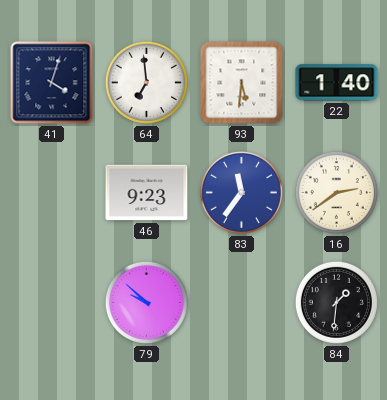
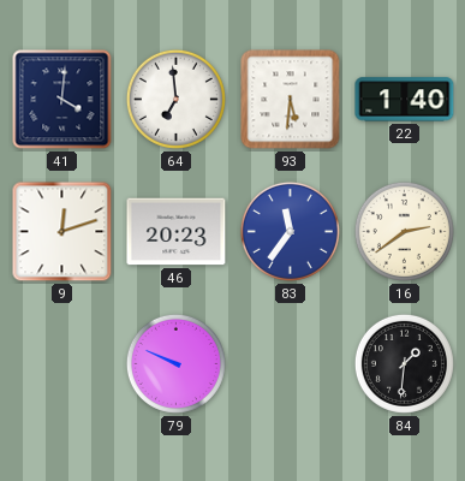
41: 4:03 -> 4:01
9: none -> 12:12
46: 9:23 -> 20:23
79: 9:52 -> 9:49
